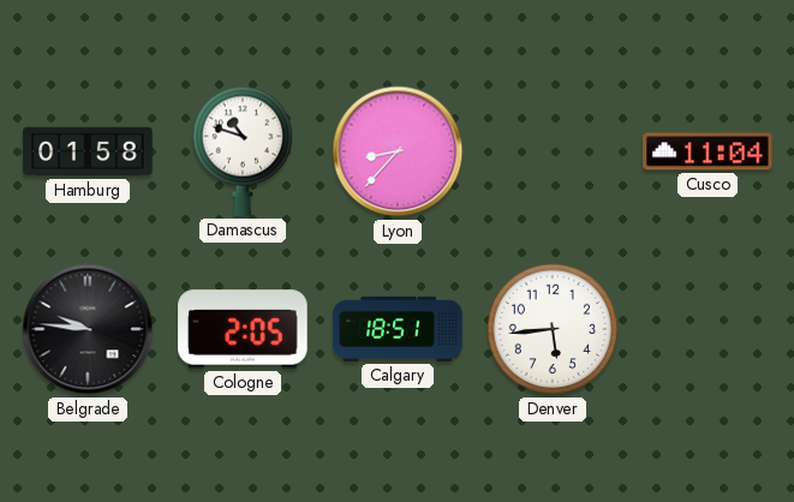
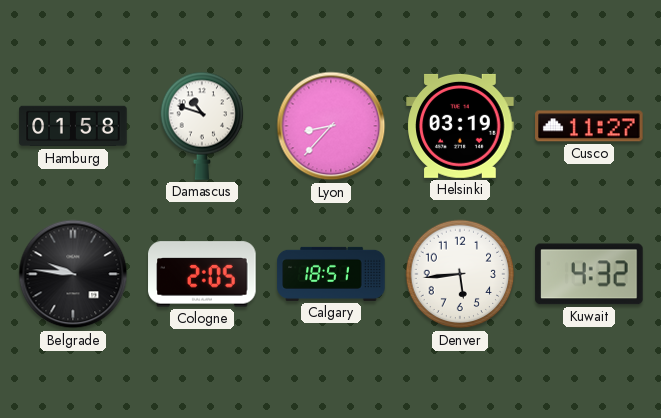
Helsinki: none -> 03:19
Cusco: 11:04 -> 11:27
Kuwait: none -> 4:32
